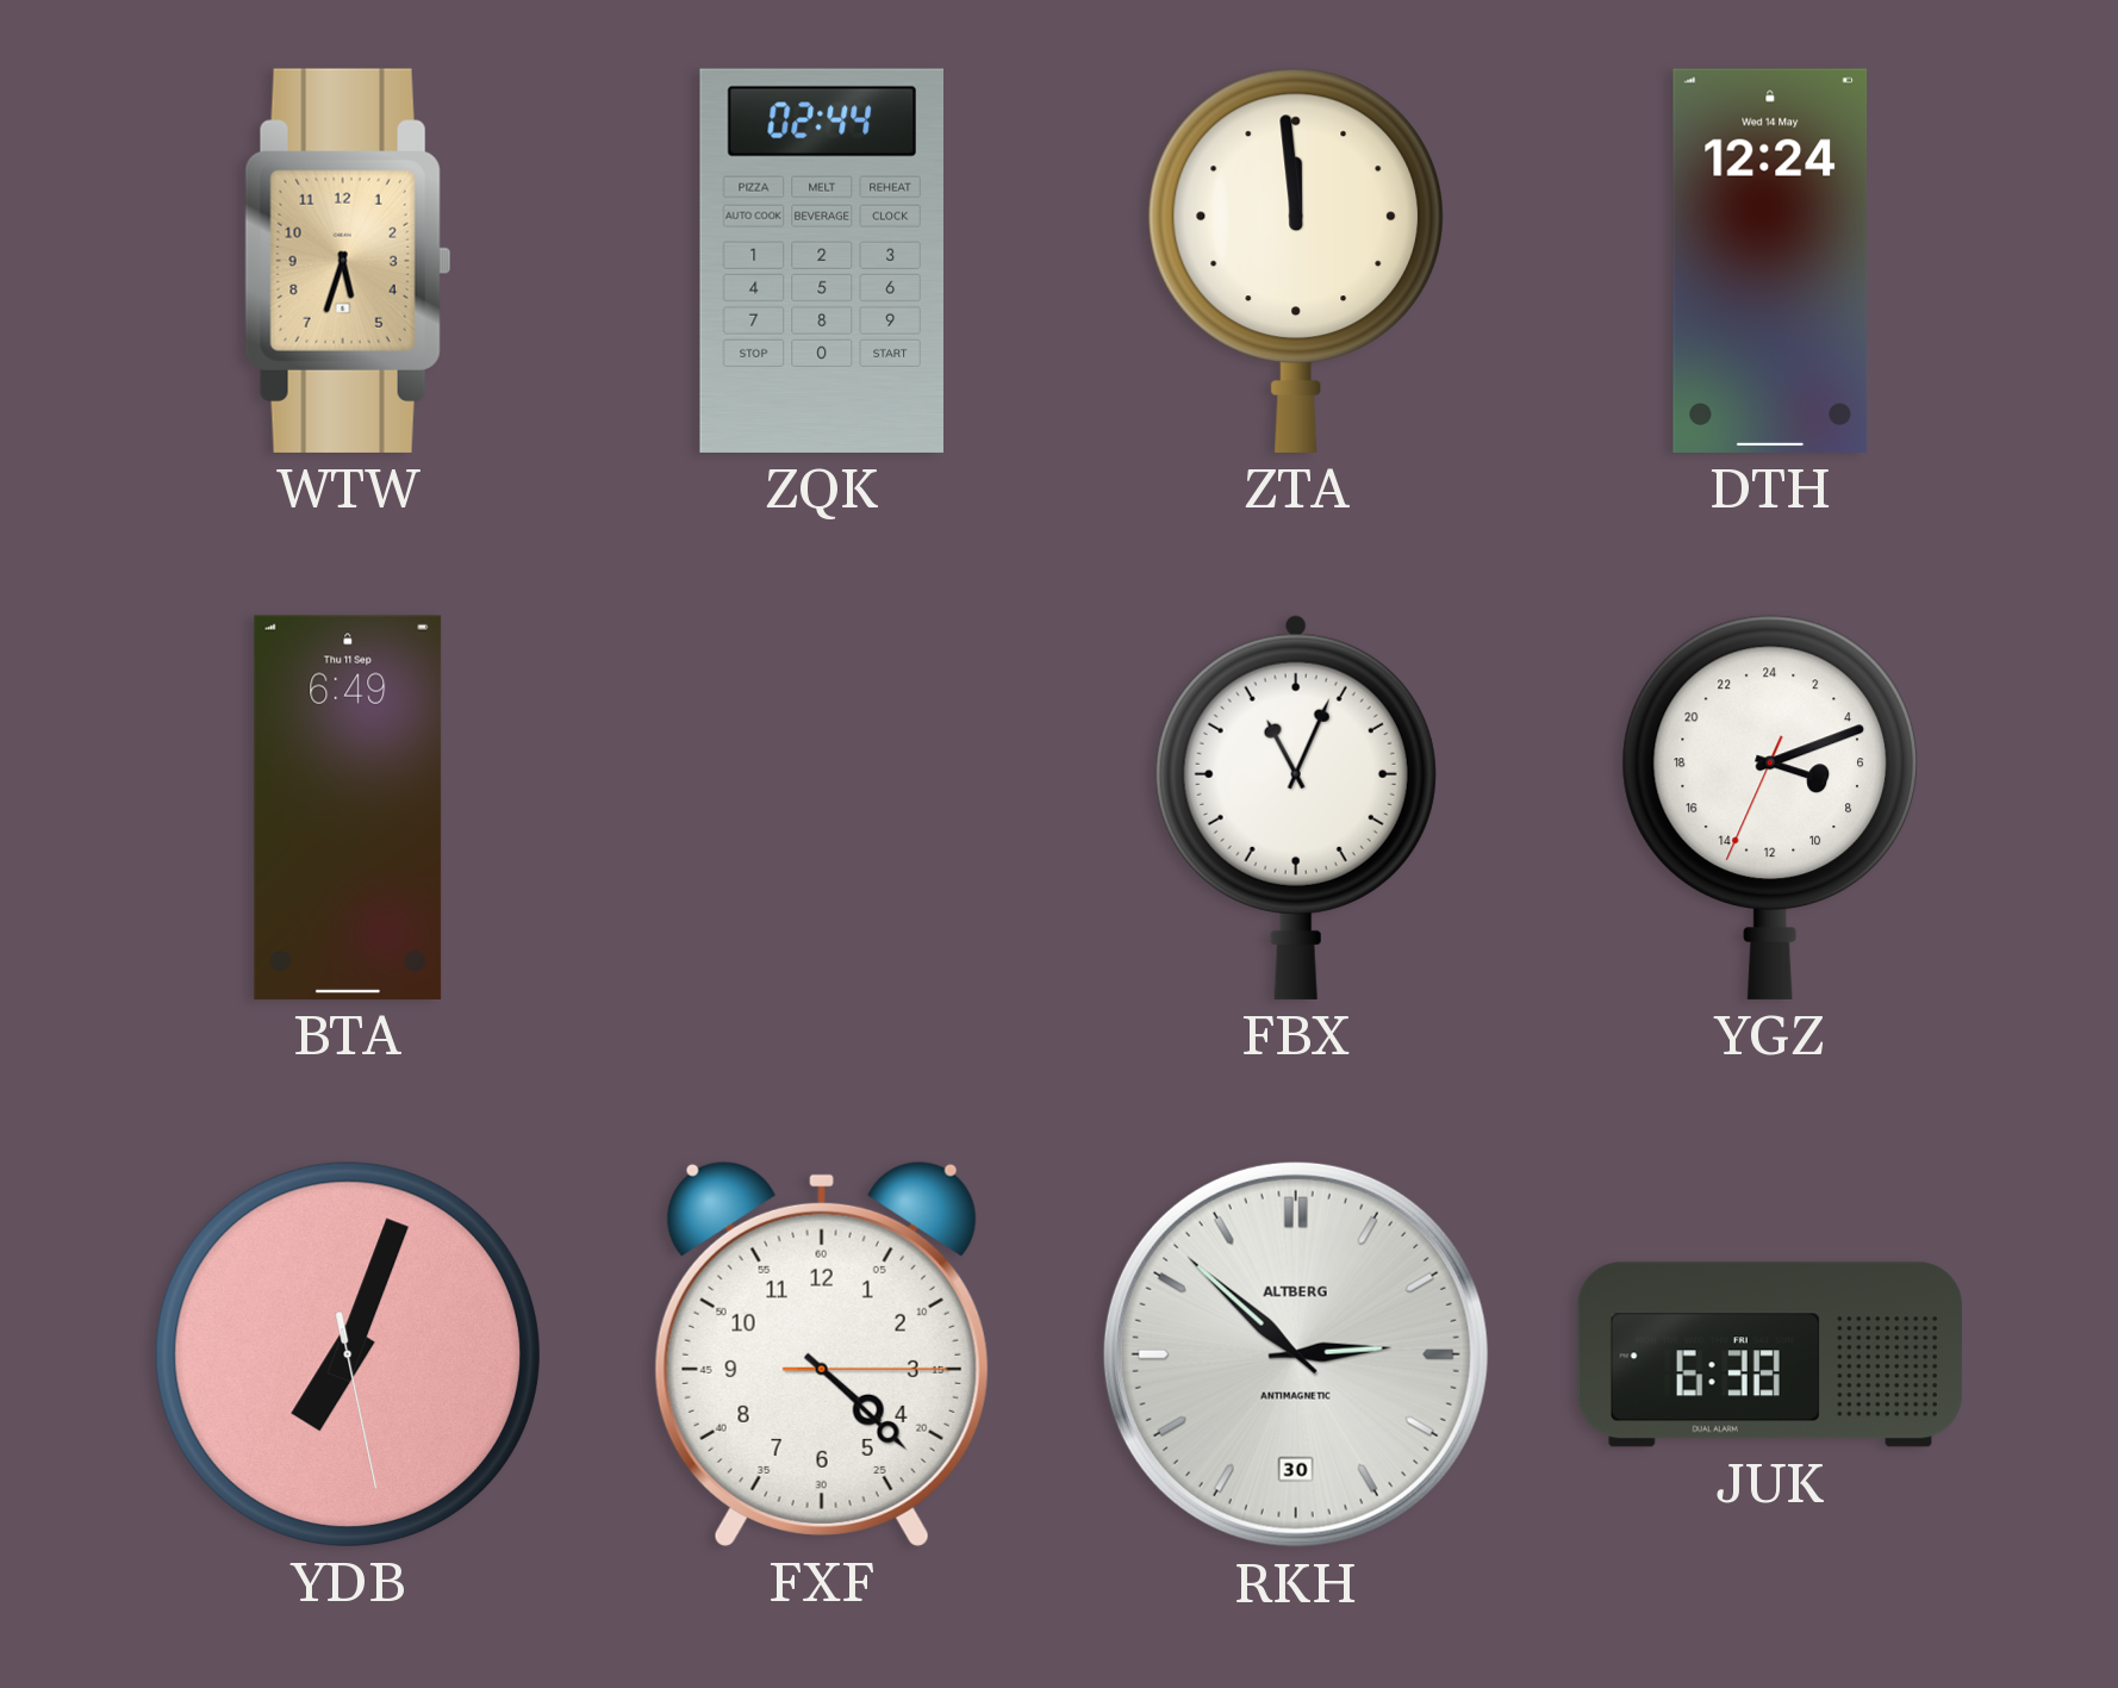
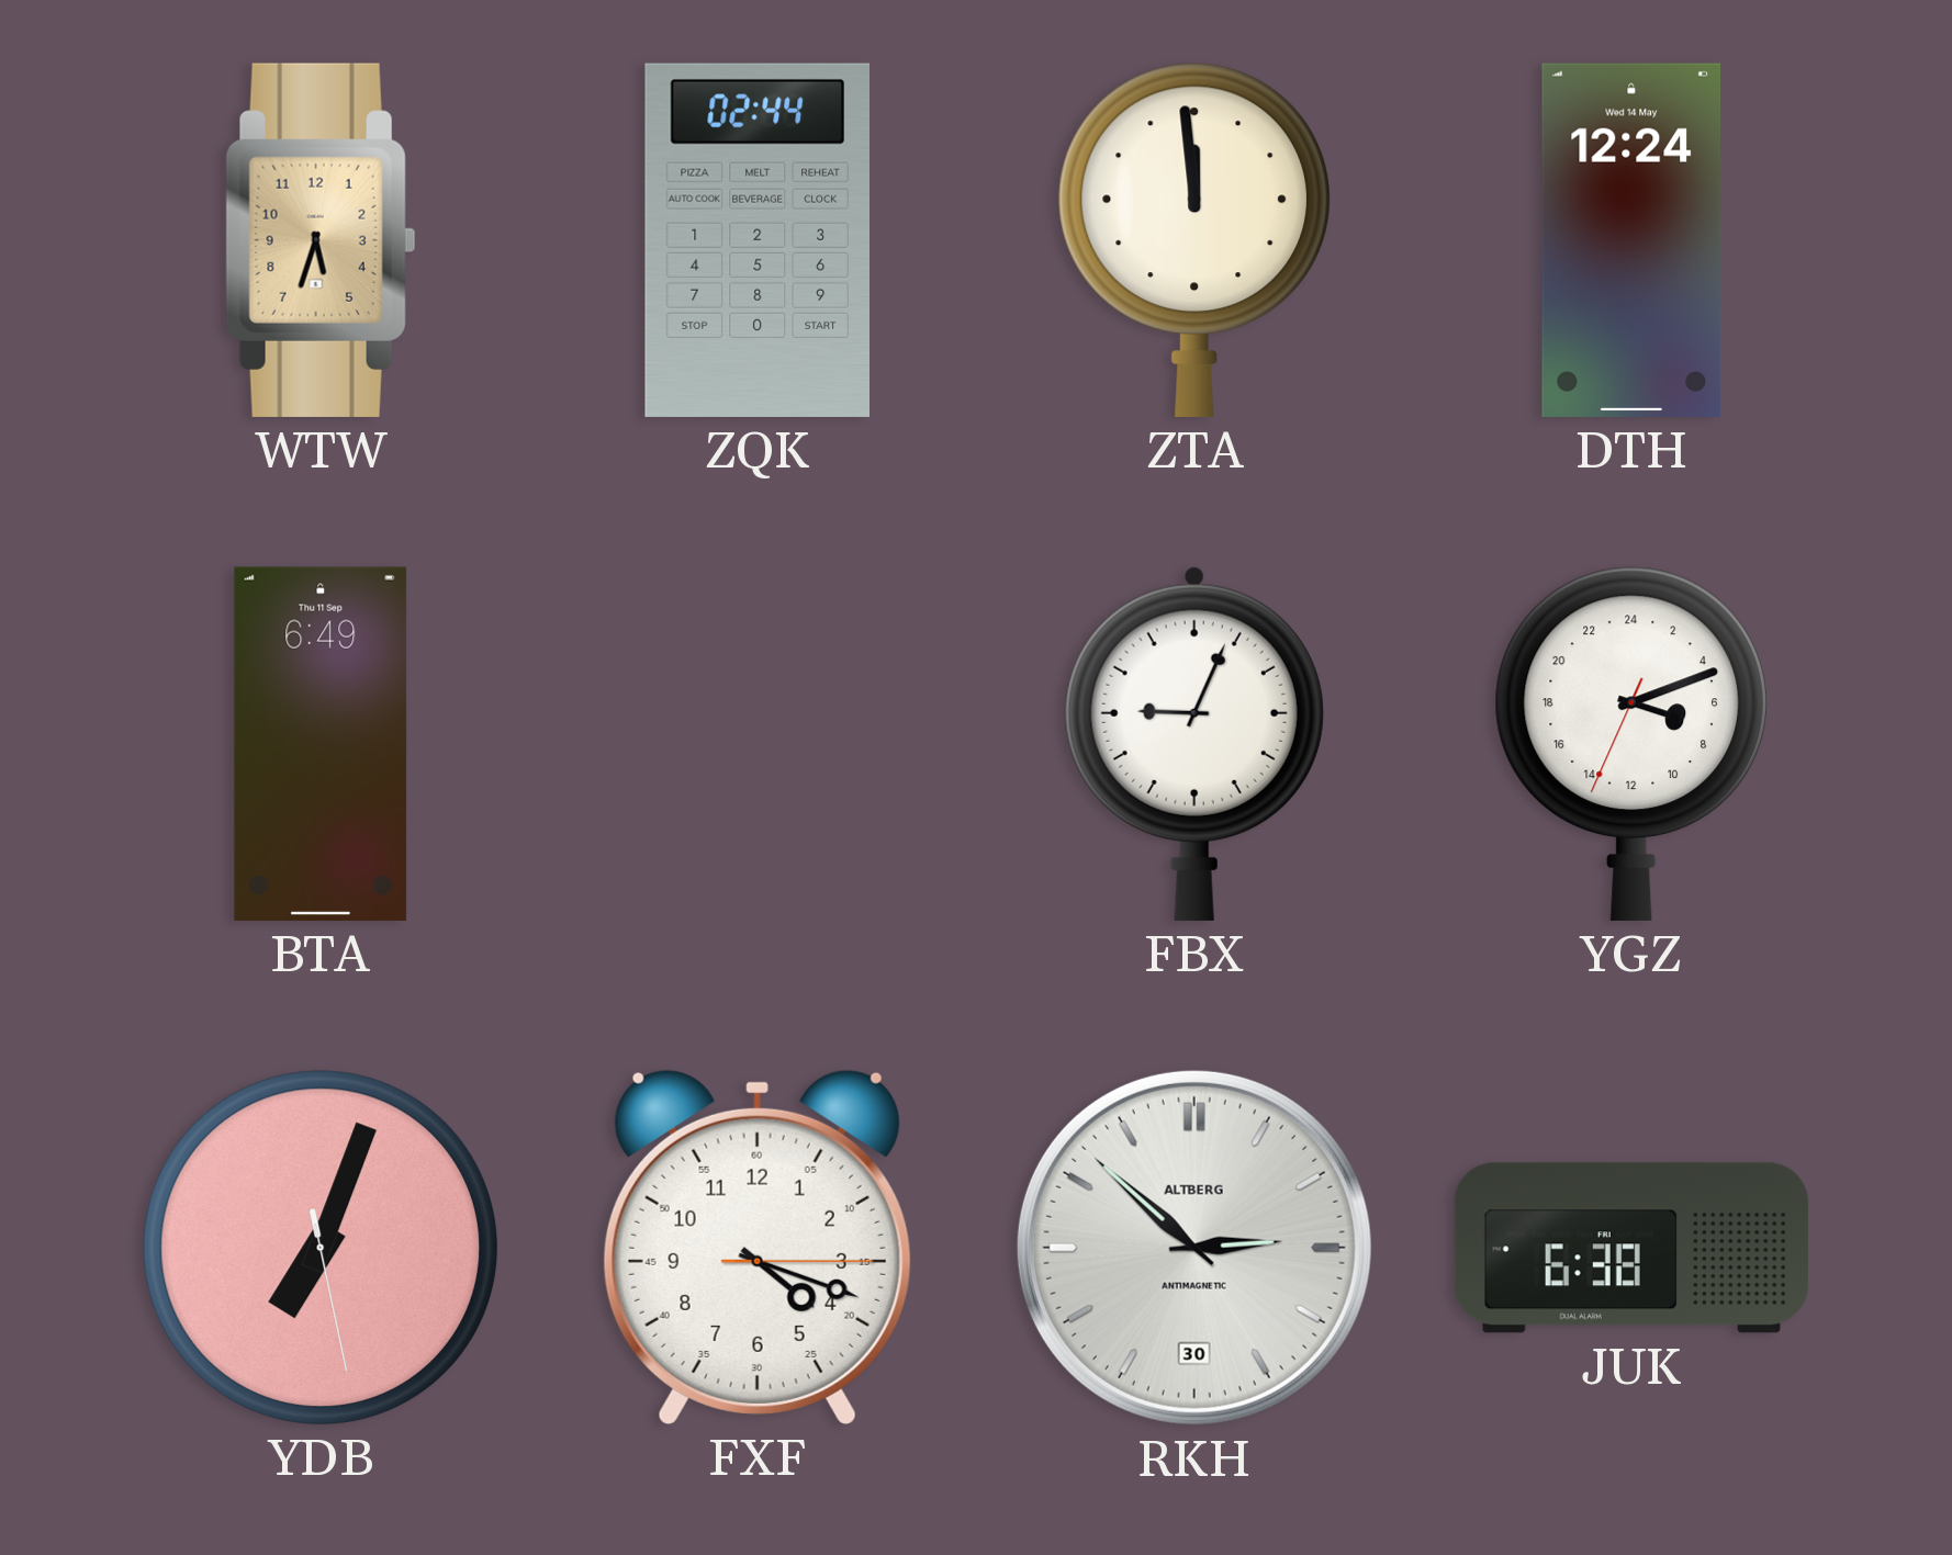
FBX: 11:04 -> 9:04
FXF: 4:22 -> 4:18
